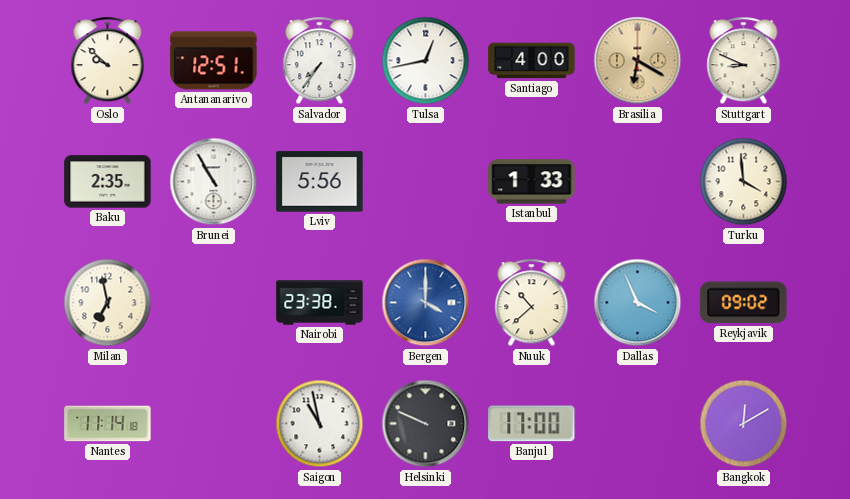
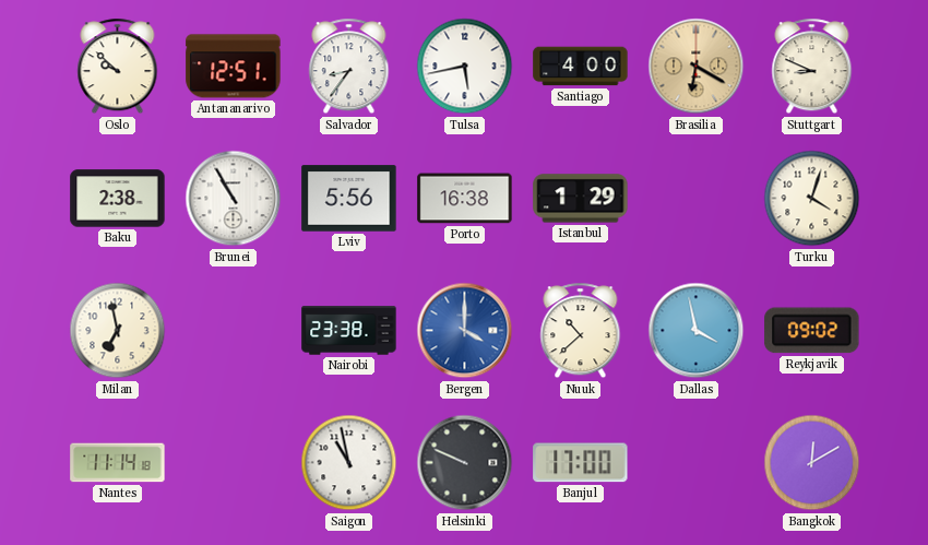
Salvador: 7:36 -> 8:36
Tulsa: 12:43 -> 5:43
Baku: 2:35 -> 2:38
Porto: none -> 16:38
Istanbul: 1:33 -> 1:29
Turku: 3:59 -> 4:03
Dallas: 3:56 -> 3:58
